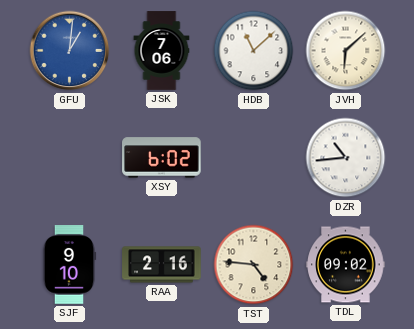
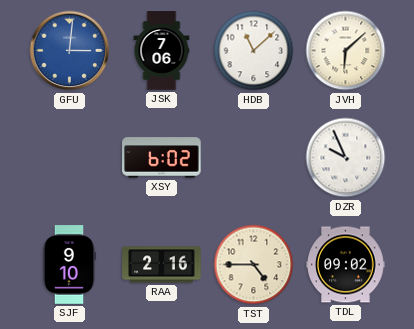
GFU: 1:01 -> 3:01
DZR: 10:44 -> 9:56
TST: 4:46 -> 4:45
